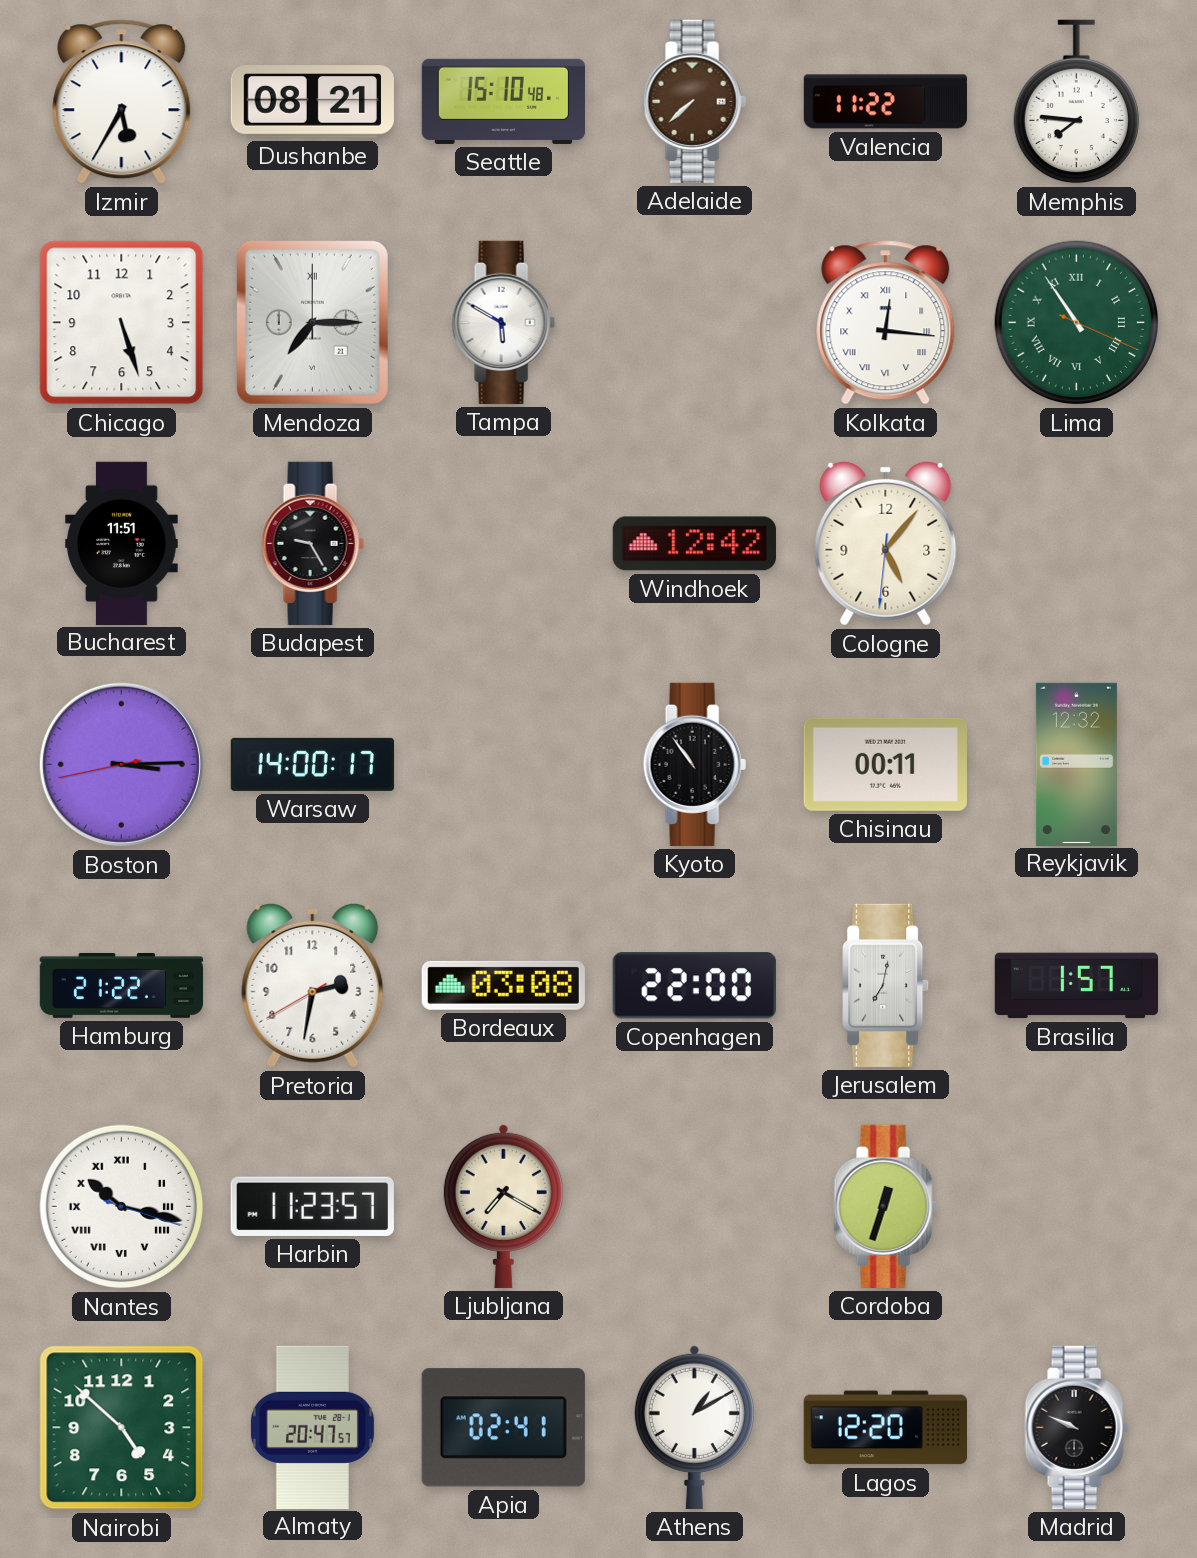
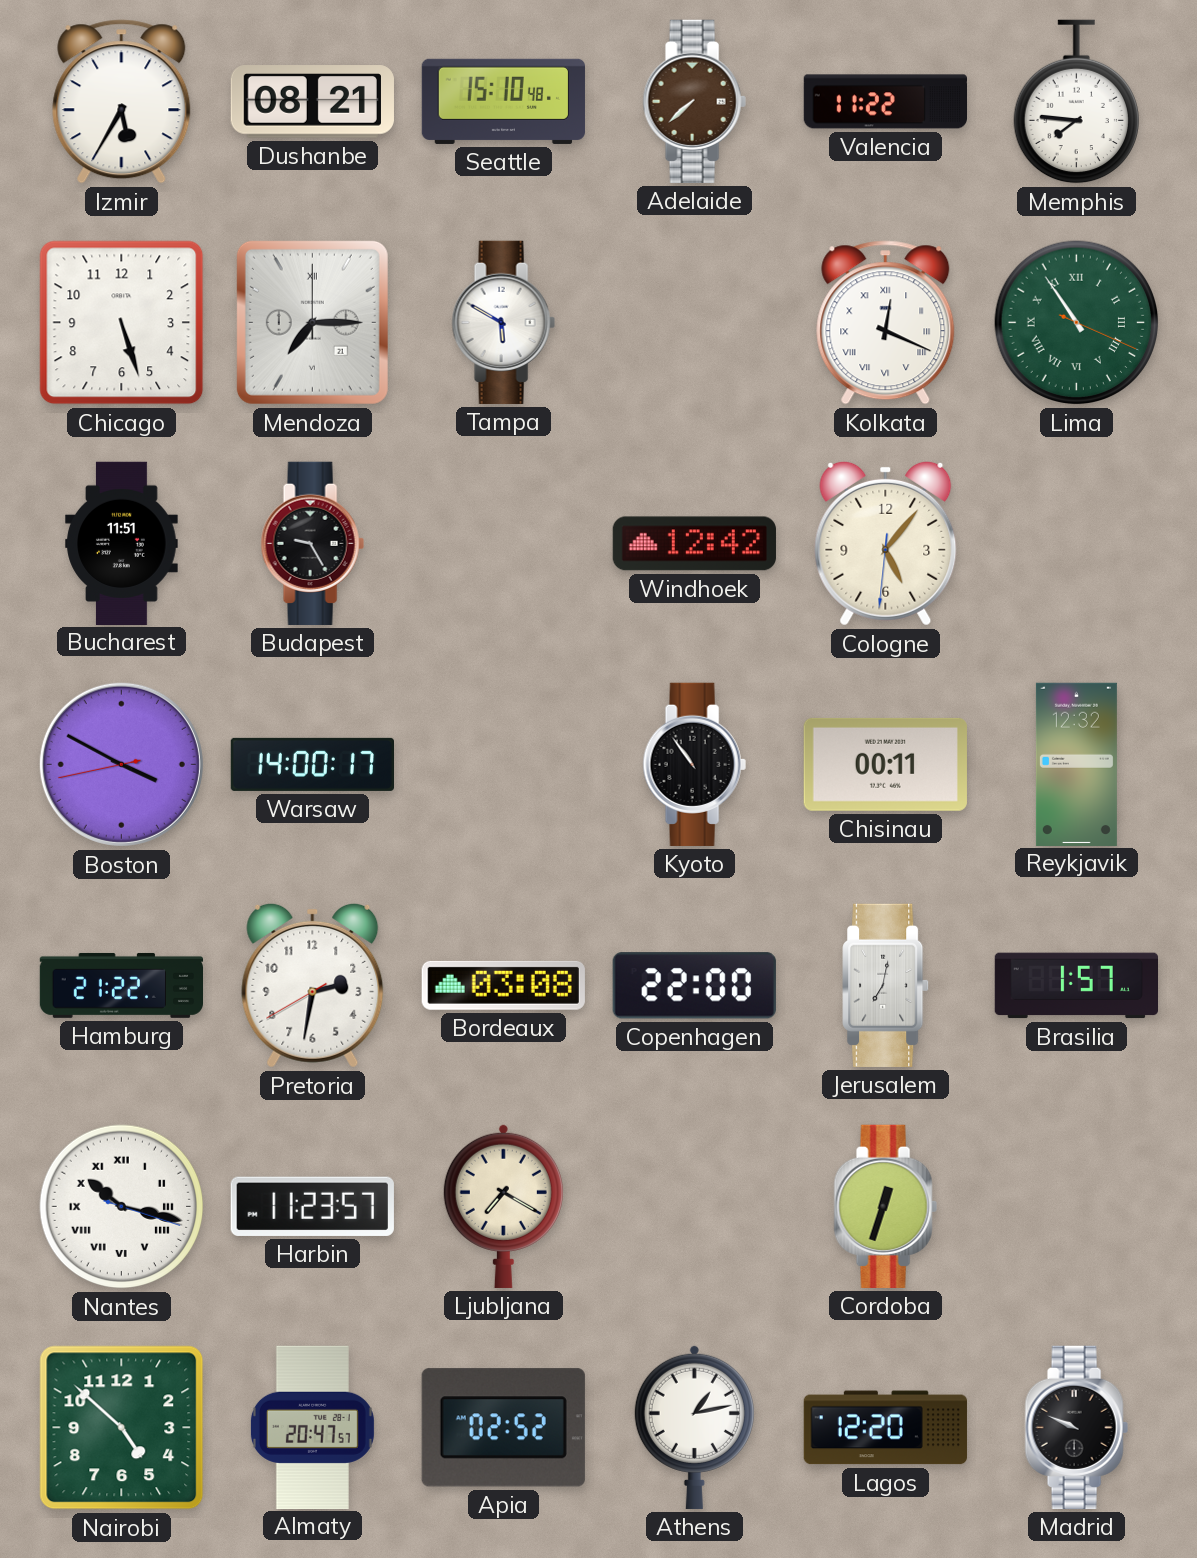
Kolkata: 12:16 -> 12:19
Boston: 3:14 -> 3:49
Apia: 02:41 -> 02:52
Athens: 1:10 -> 1:13
